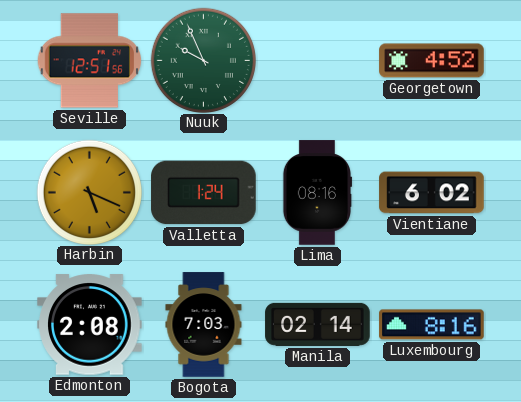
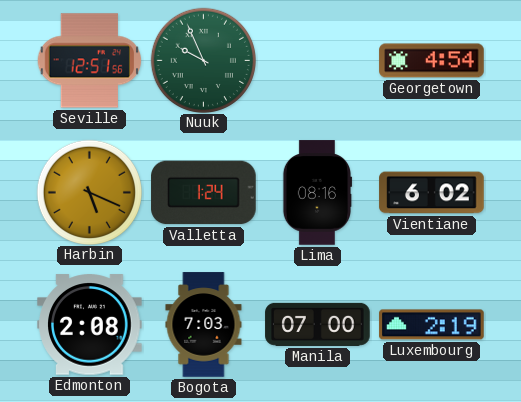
Georgetown: 4:52 -> 4:54
Manila: 02:14 -> 07:00
Luxembourg: 8:16 -> 2:19
